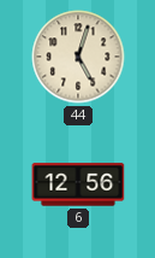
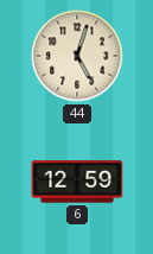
6: 12:56 -> 12:59
